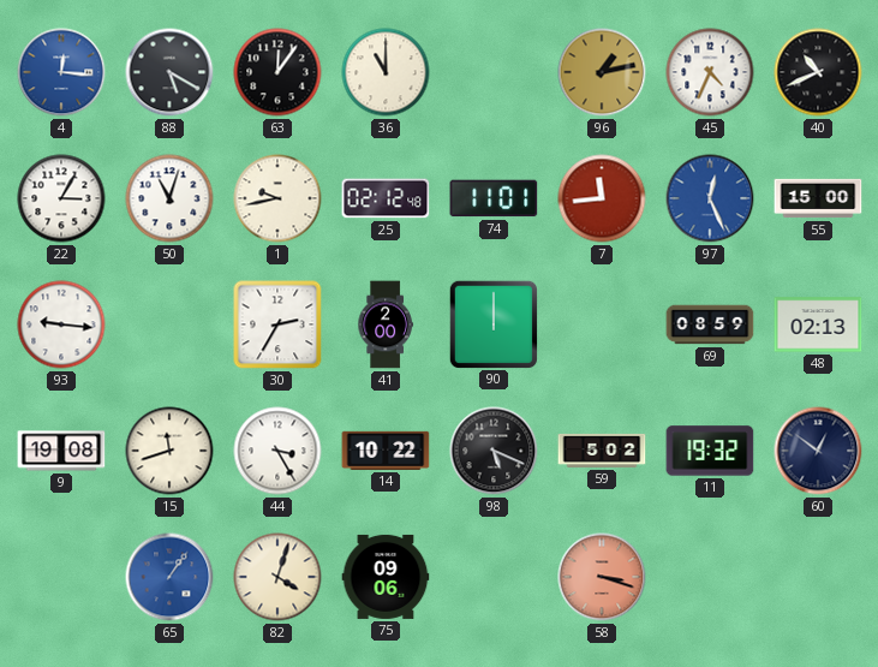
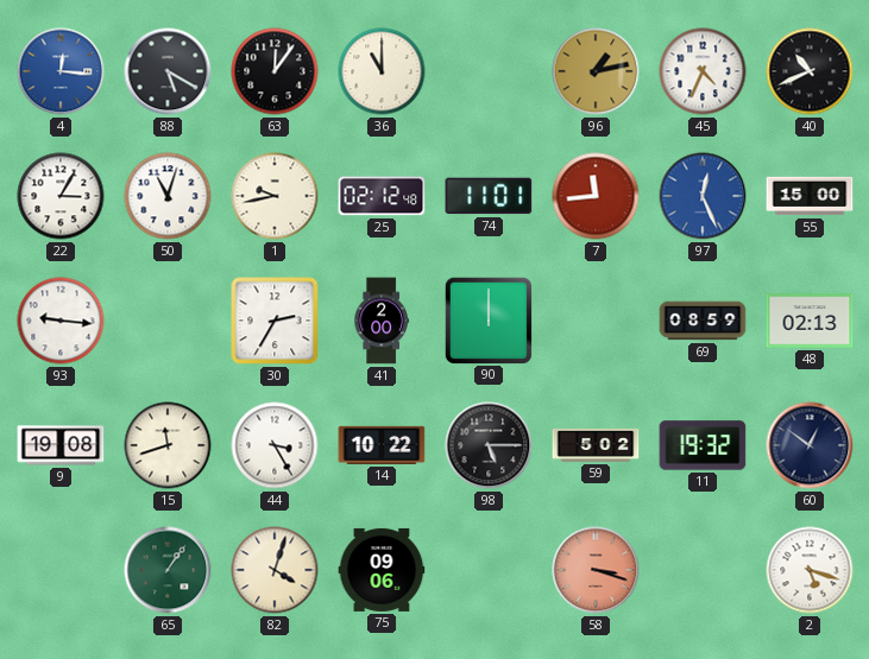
98: 5:19 -> 5:15
65 dial: blue -> green
2: none -> 5:18
